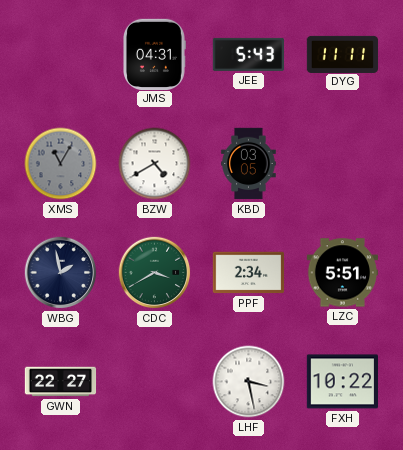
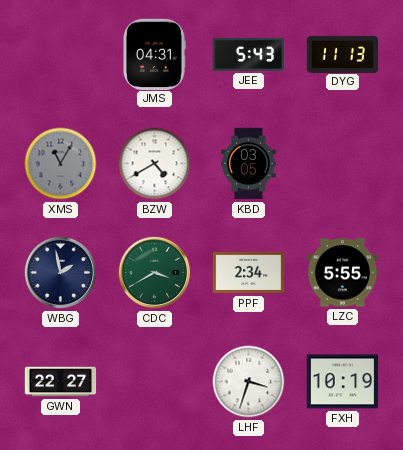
DYG: 11:11 -> 11:13
LZC: 5:51 -> 5:55
LHF: 3:28 -> 3:33
FXH: 10:22 -> 10:19
